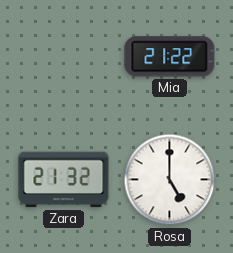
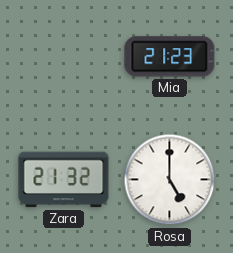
Mia: 21:22 -> 21:23
